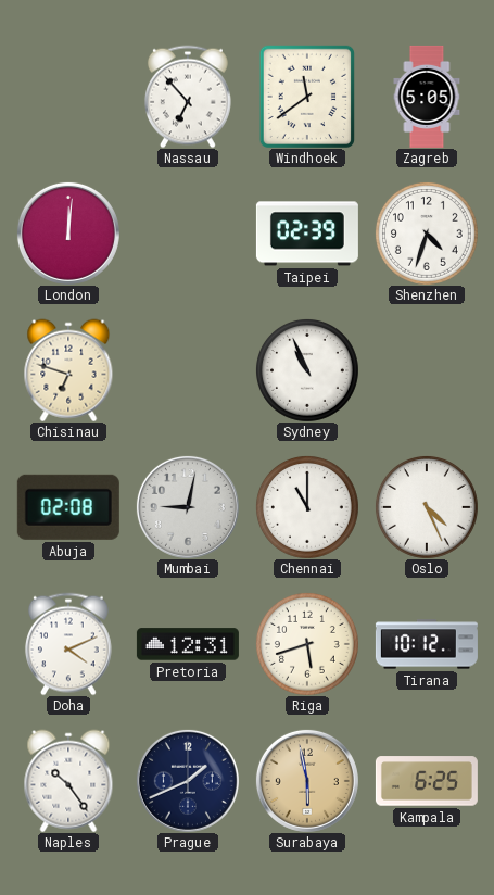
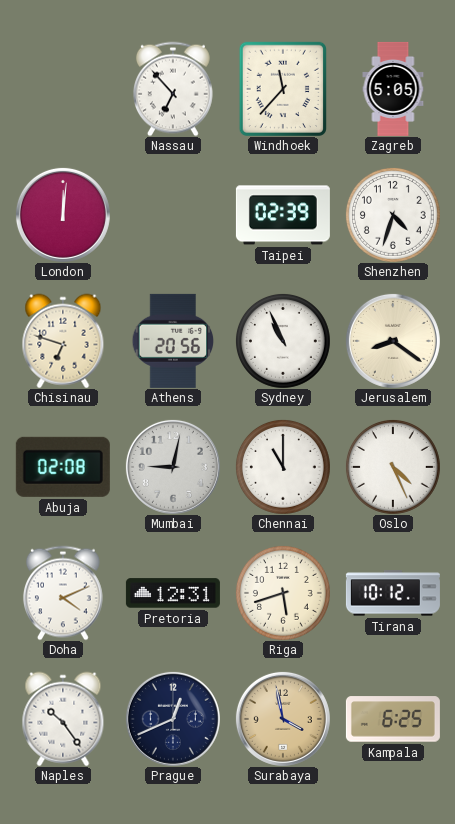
Windhoek: 11:39 -> 11:37
Athens: none -> 20:56
Jerusalem: none -> 8:21
Prague: 1:41 -> 12:41
Surabaya: 5:58 -> 3:58
